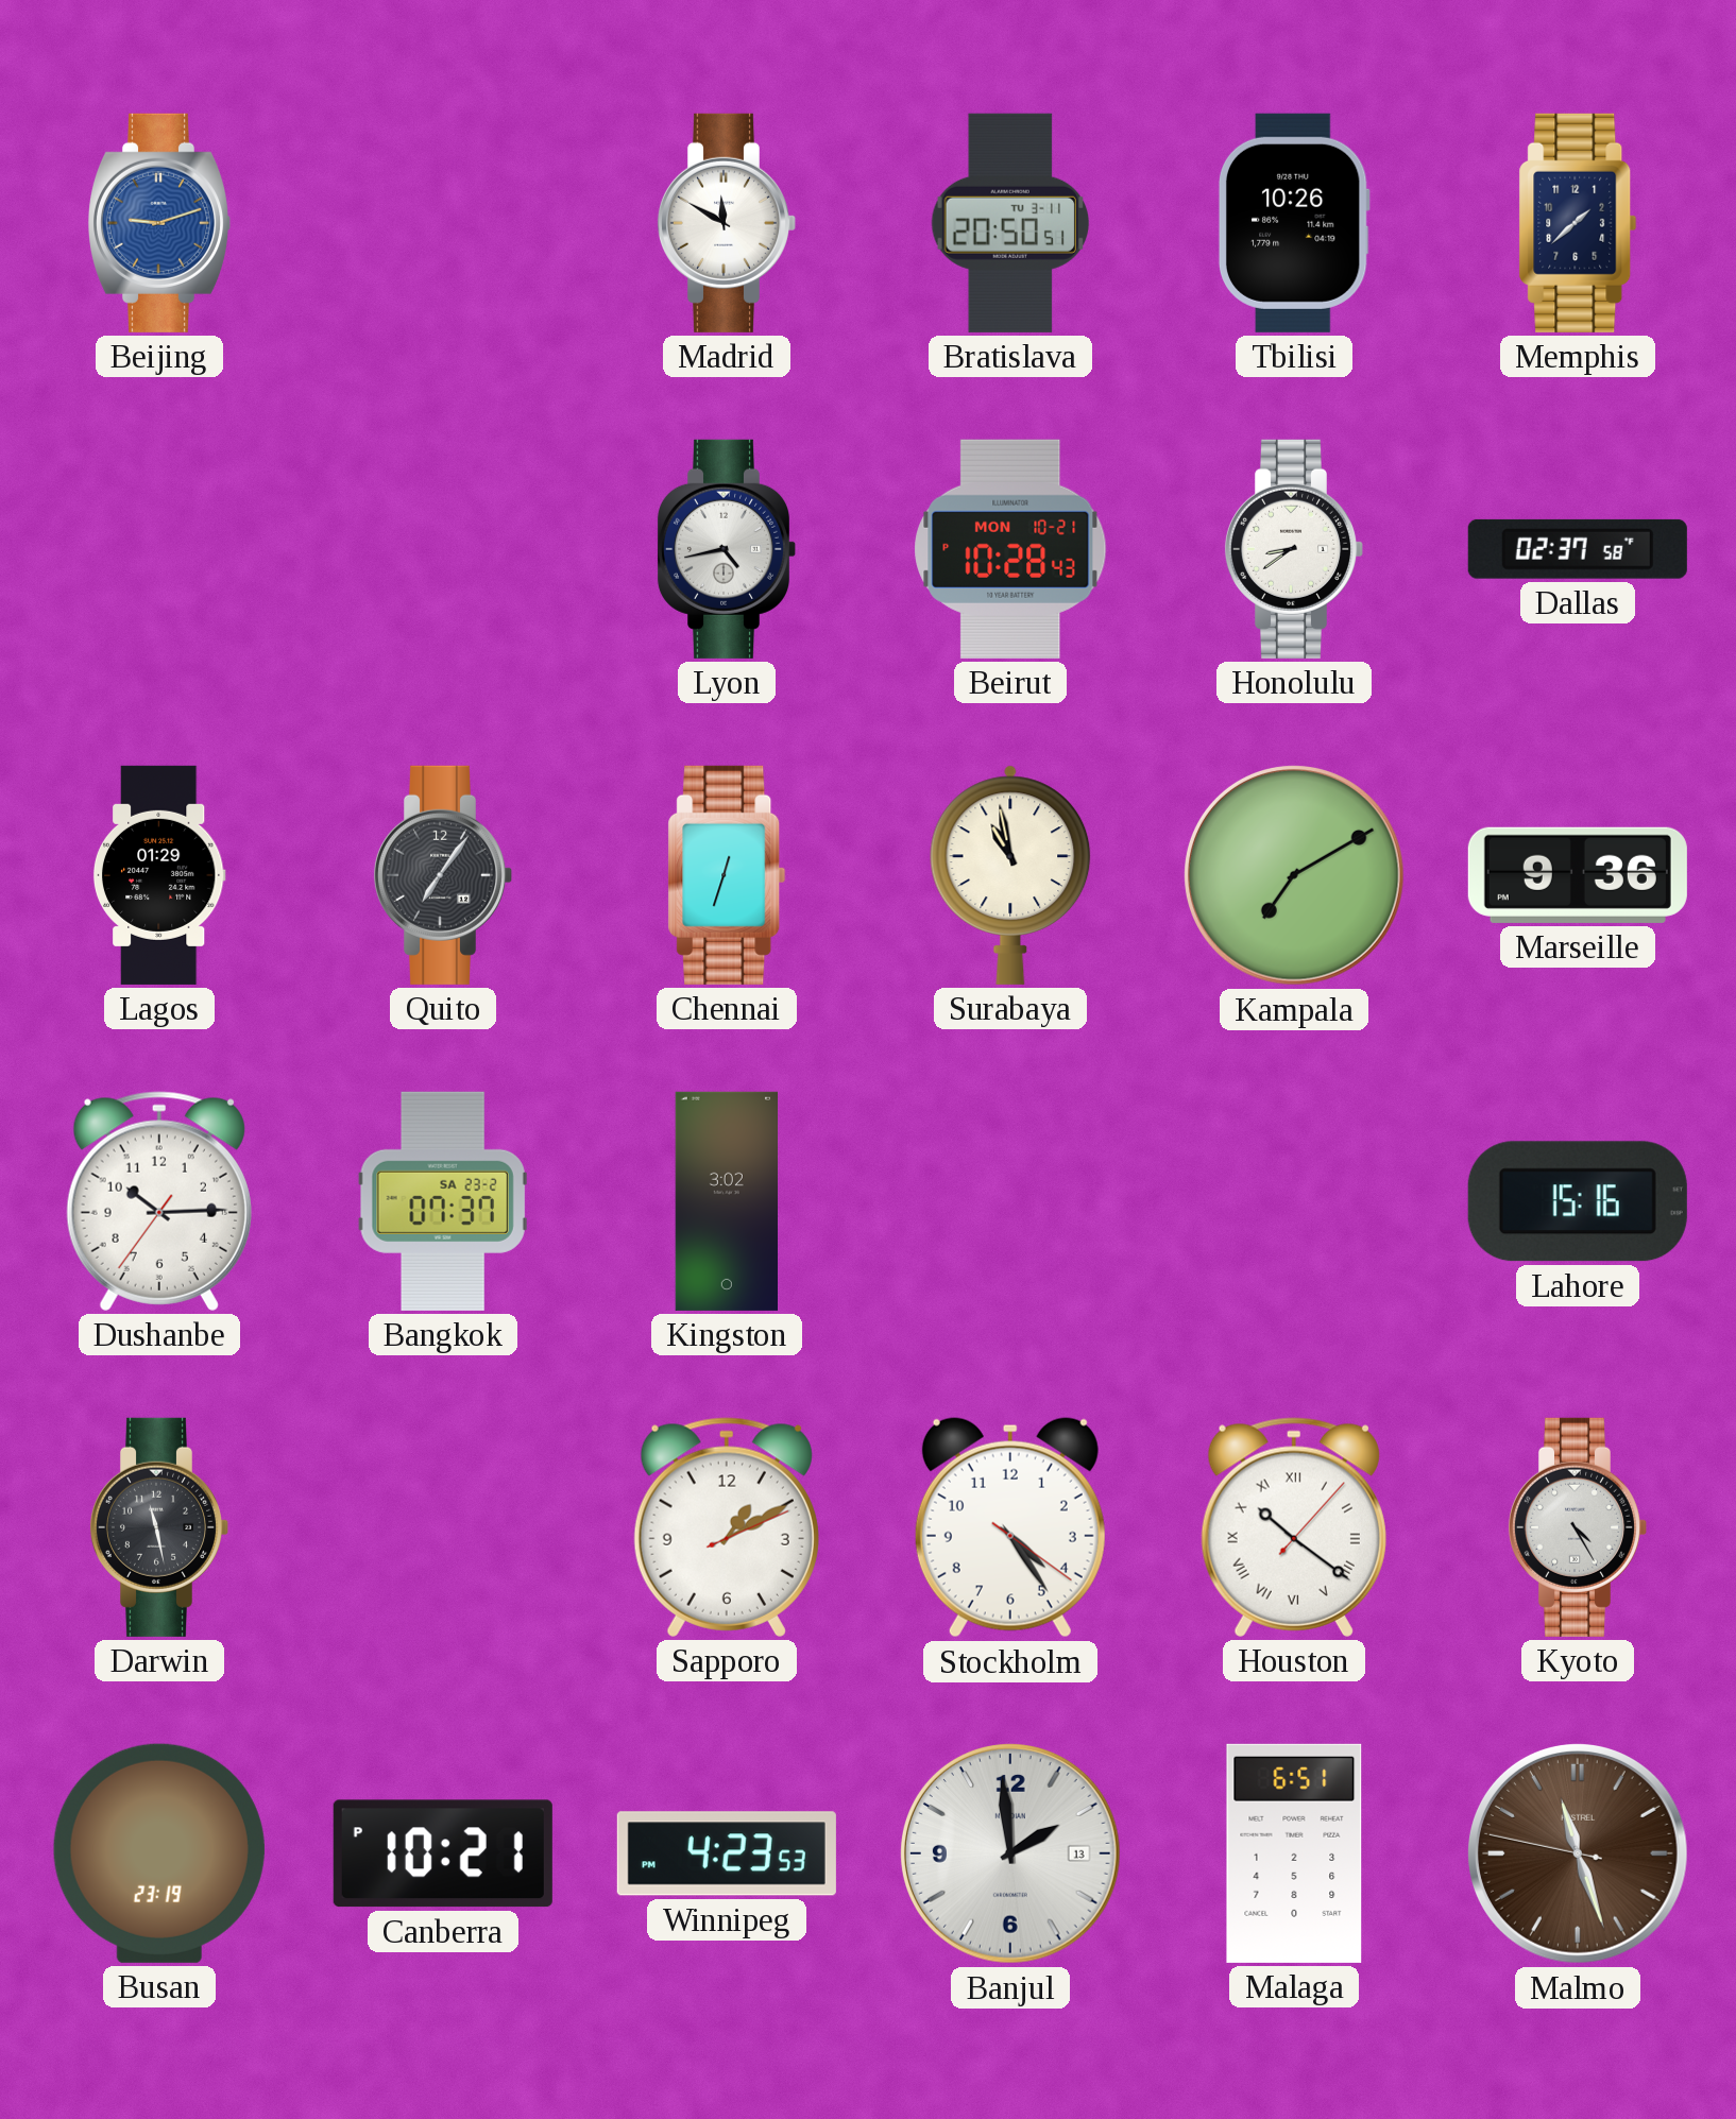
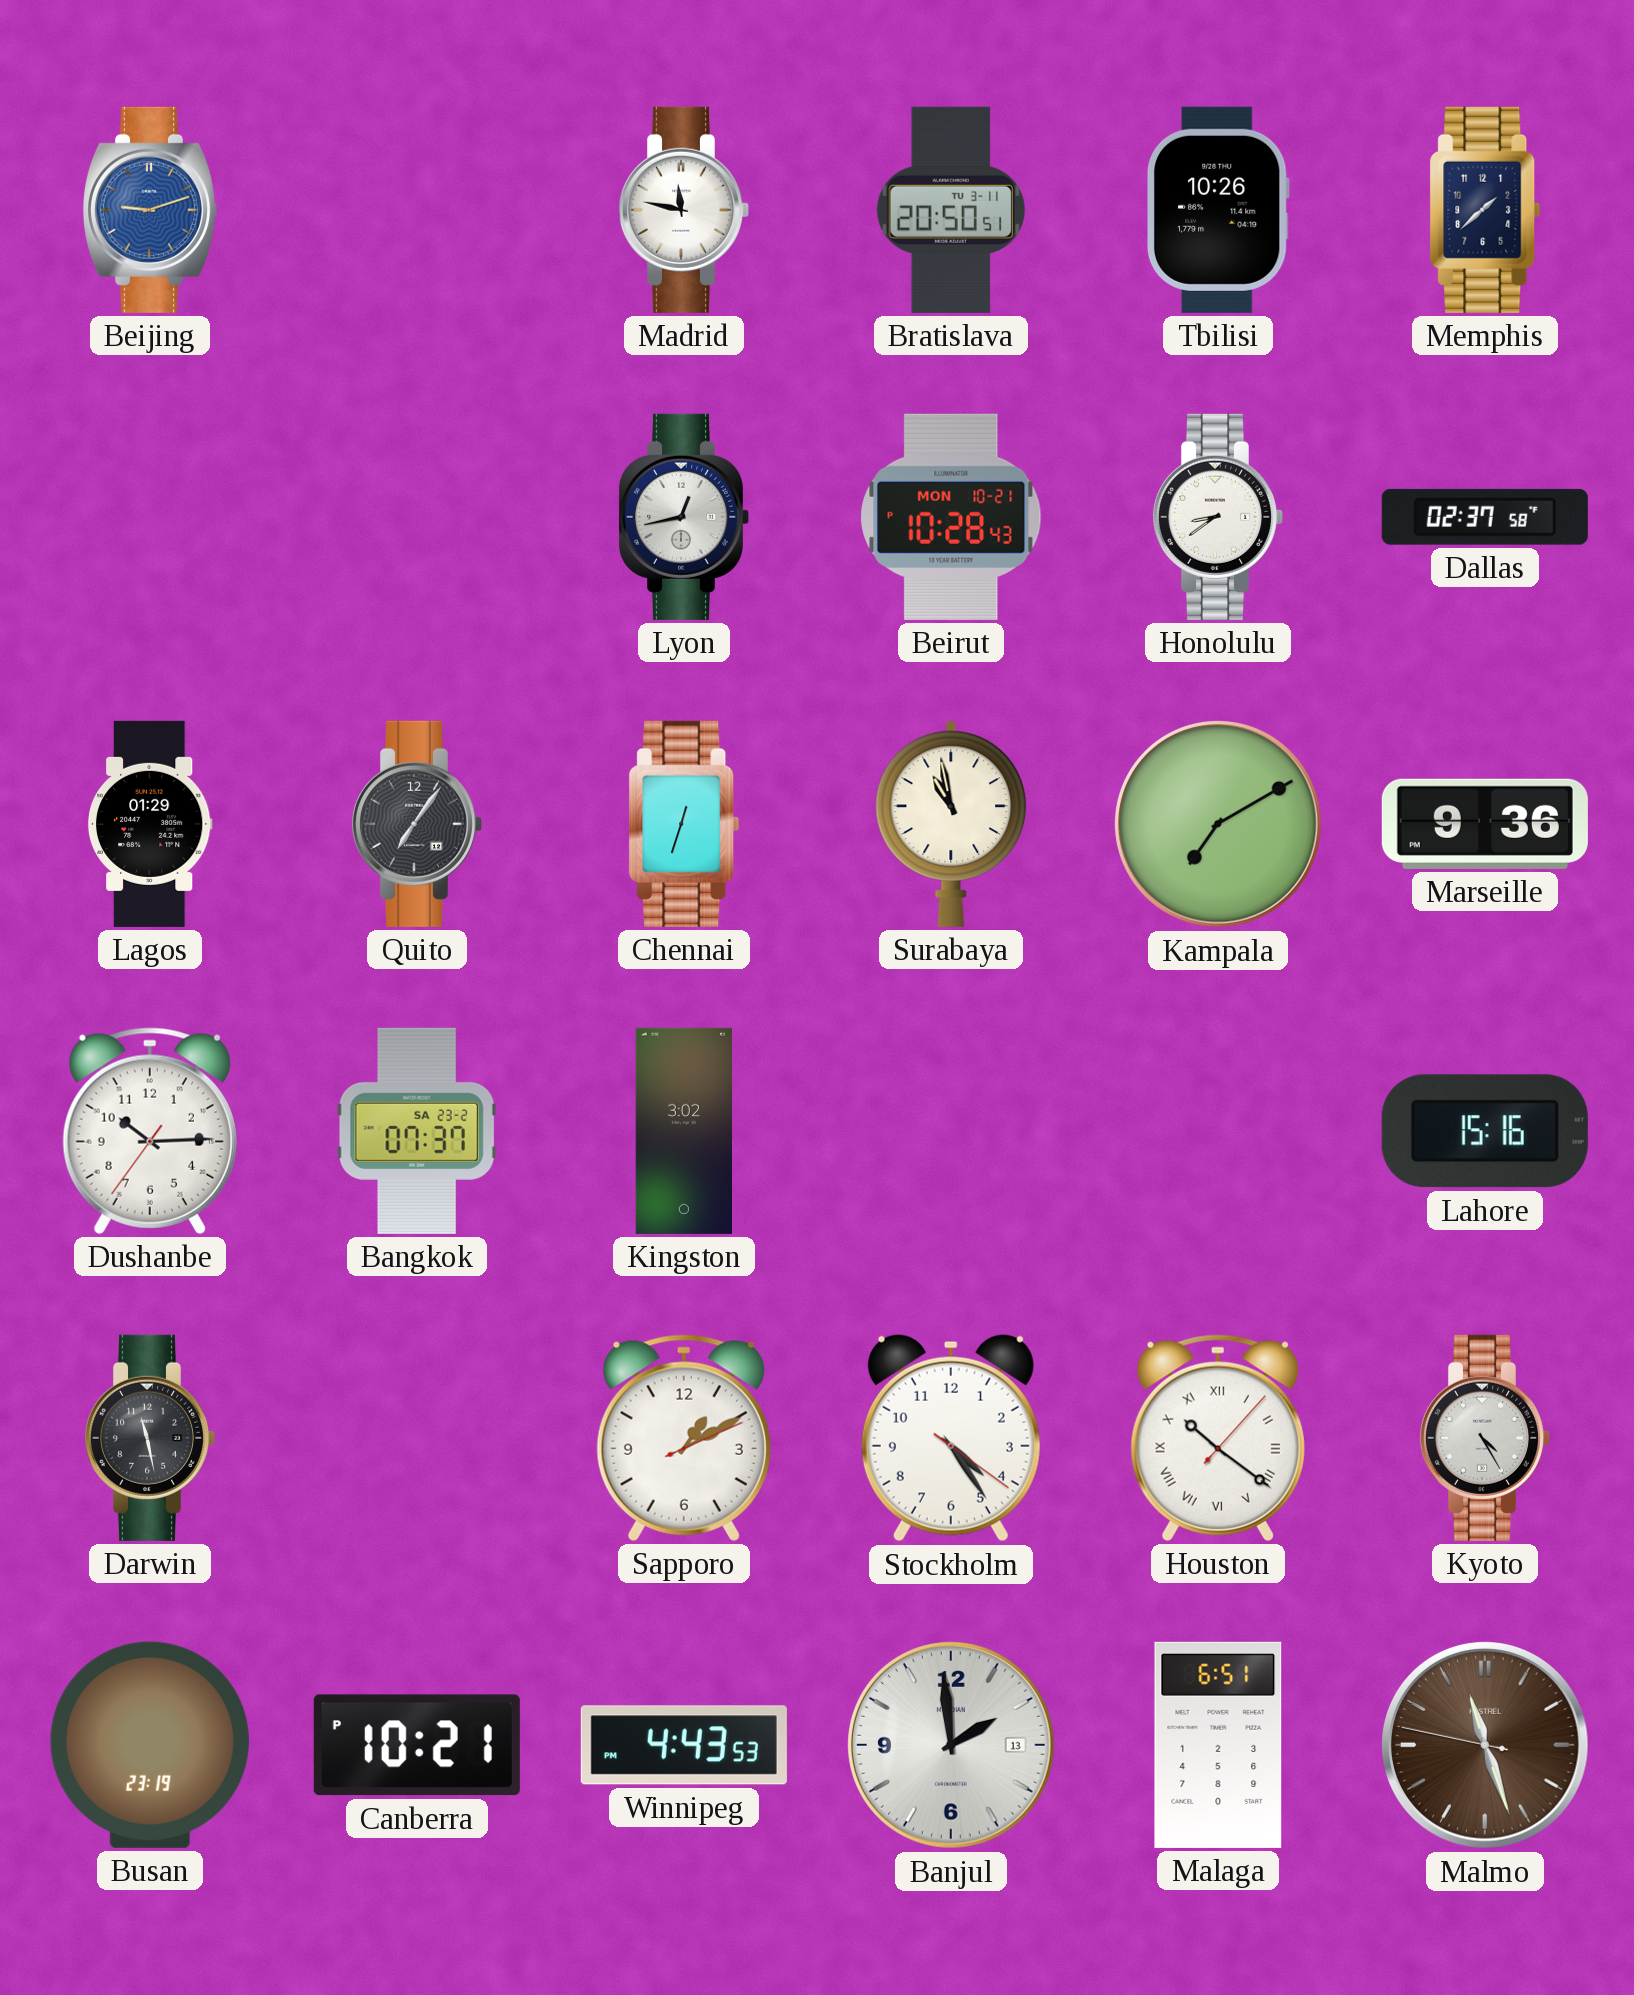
Madrid: 11:50 -> 11:47
Lyon: 4:43 -> 12:43
Winnipeg: 4:23 -> 4:43
